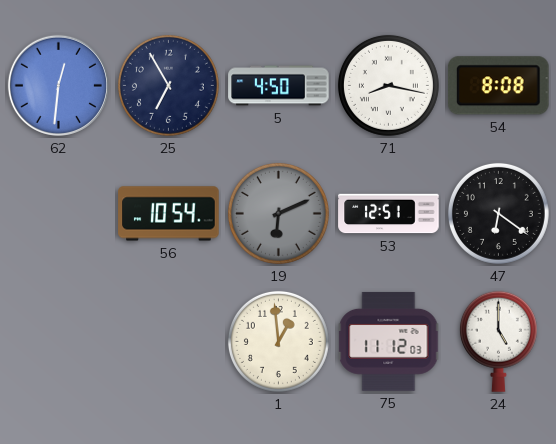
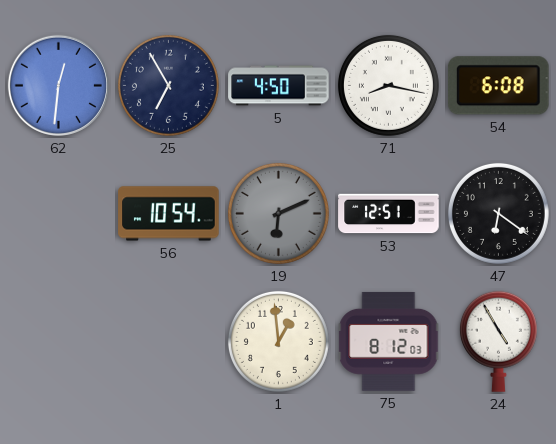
54: 8:08 -> 6:08
75: 11:12 -> 8:12
24: 5:00 -> 4:55
